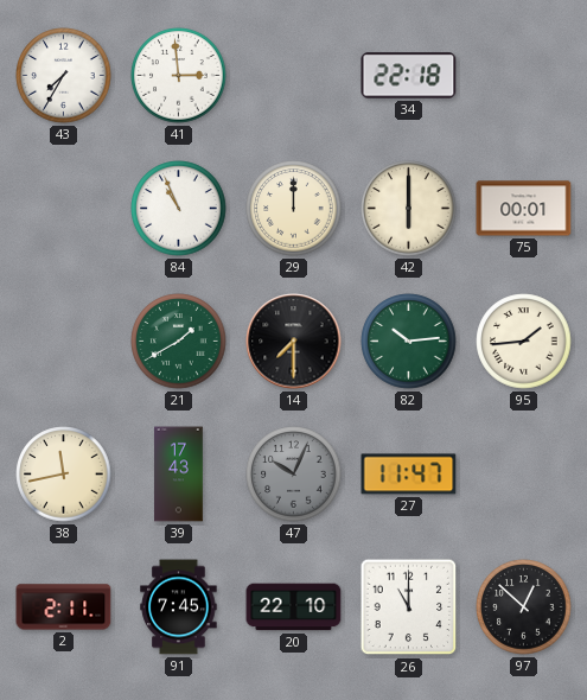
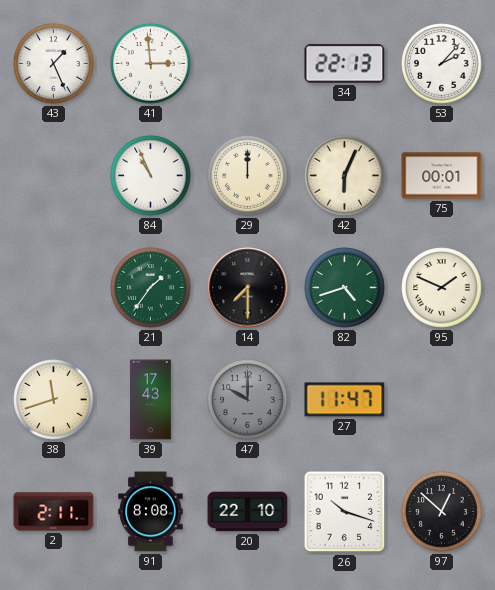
43: 7:35 -> 1:26
34: 22:18 -> 22:13
53: none -> 2:07
42: 6:00 -> 6:04
21: 1:40 -> 1:36
82: 10:14 -> 4:42
95: 1:44 -> 1:49
38: 11:43 -> 11:42
47: 10:04 -> 10:00
91: 7:45 -> 8:08
26: 11:00 -> 10:18
